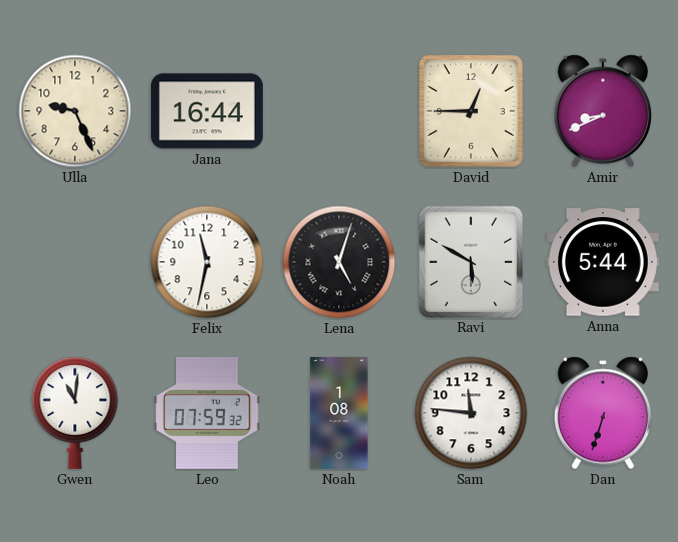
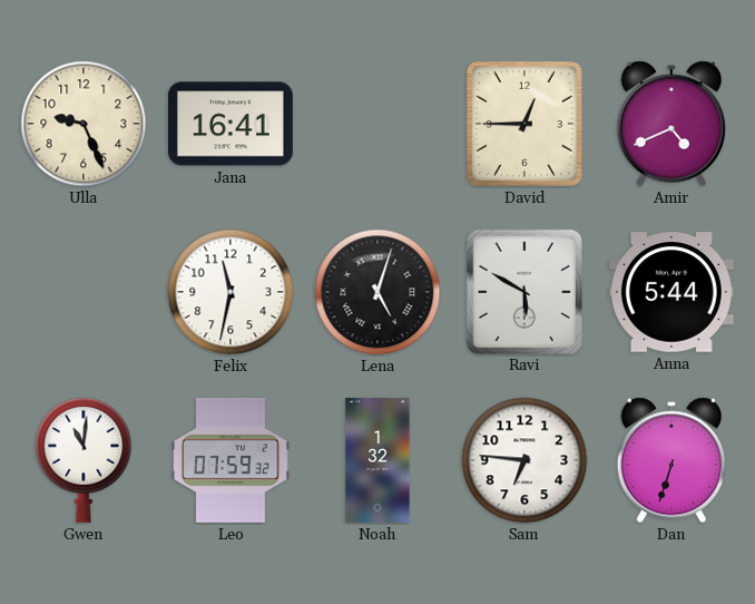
Jana: 16:44 -> 16:41
Amir: 8:41 -> 4:41
Noah: 1:08 -> 1:32
Sam: 11:46 -> 6:46
